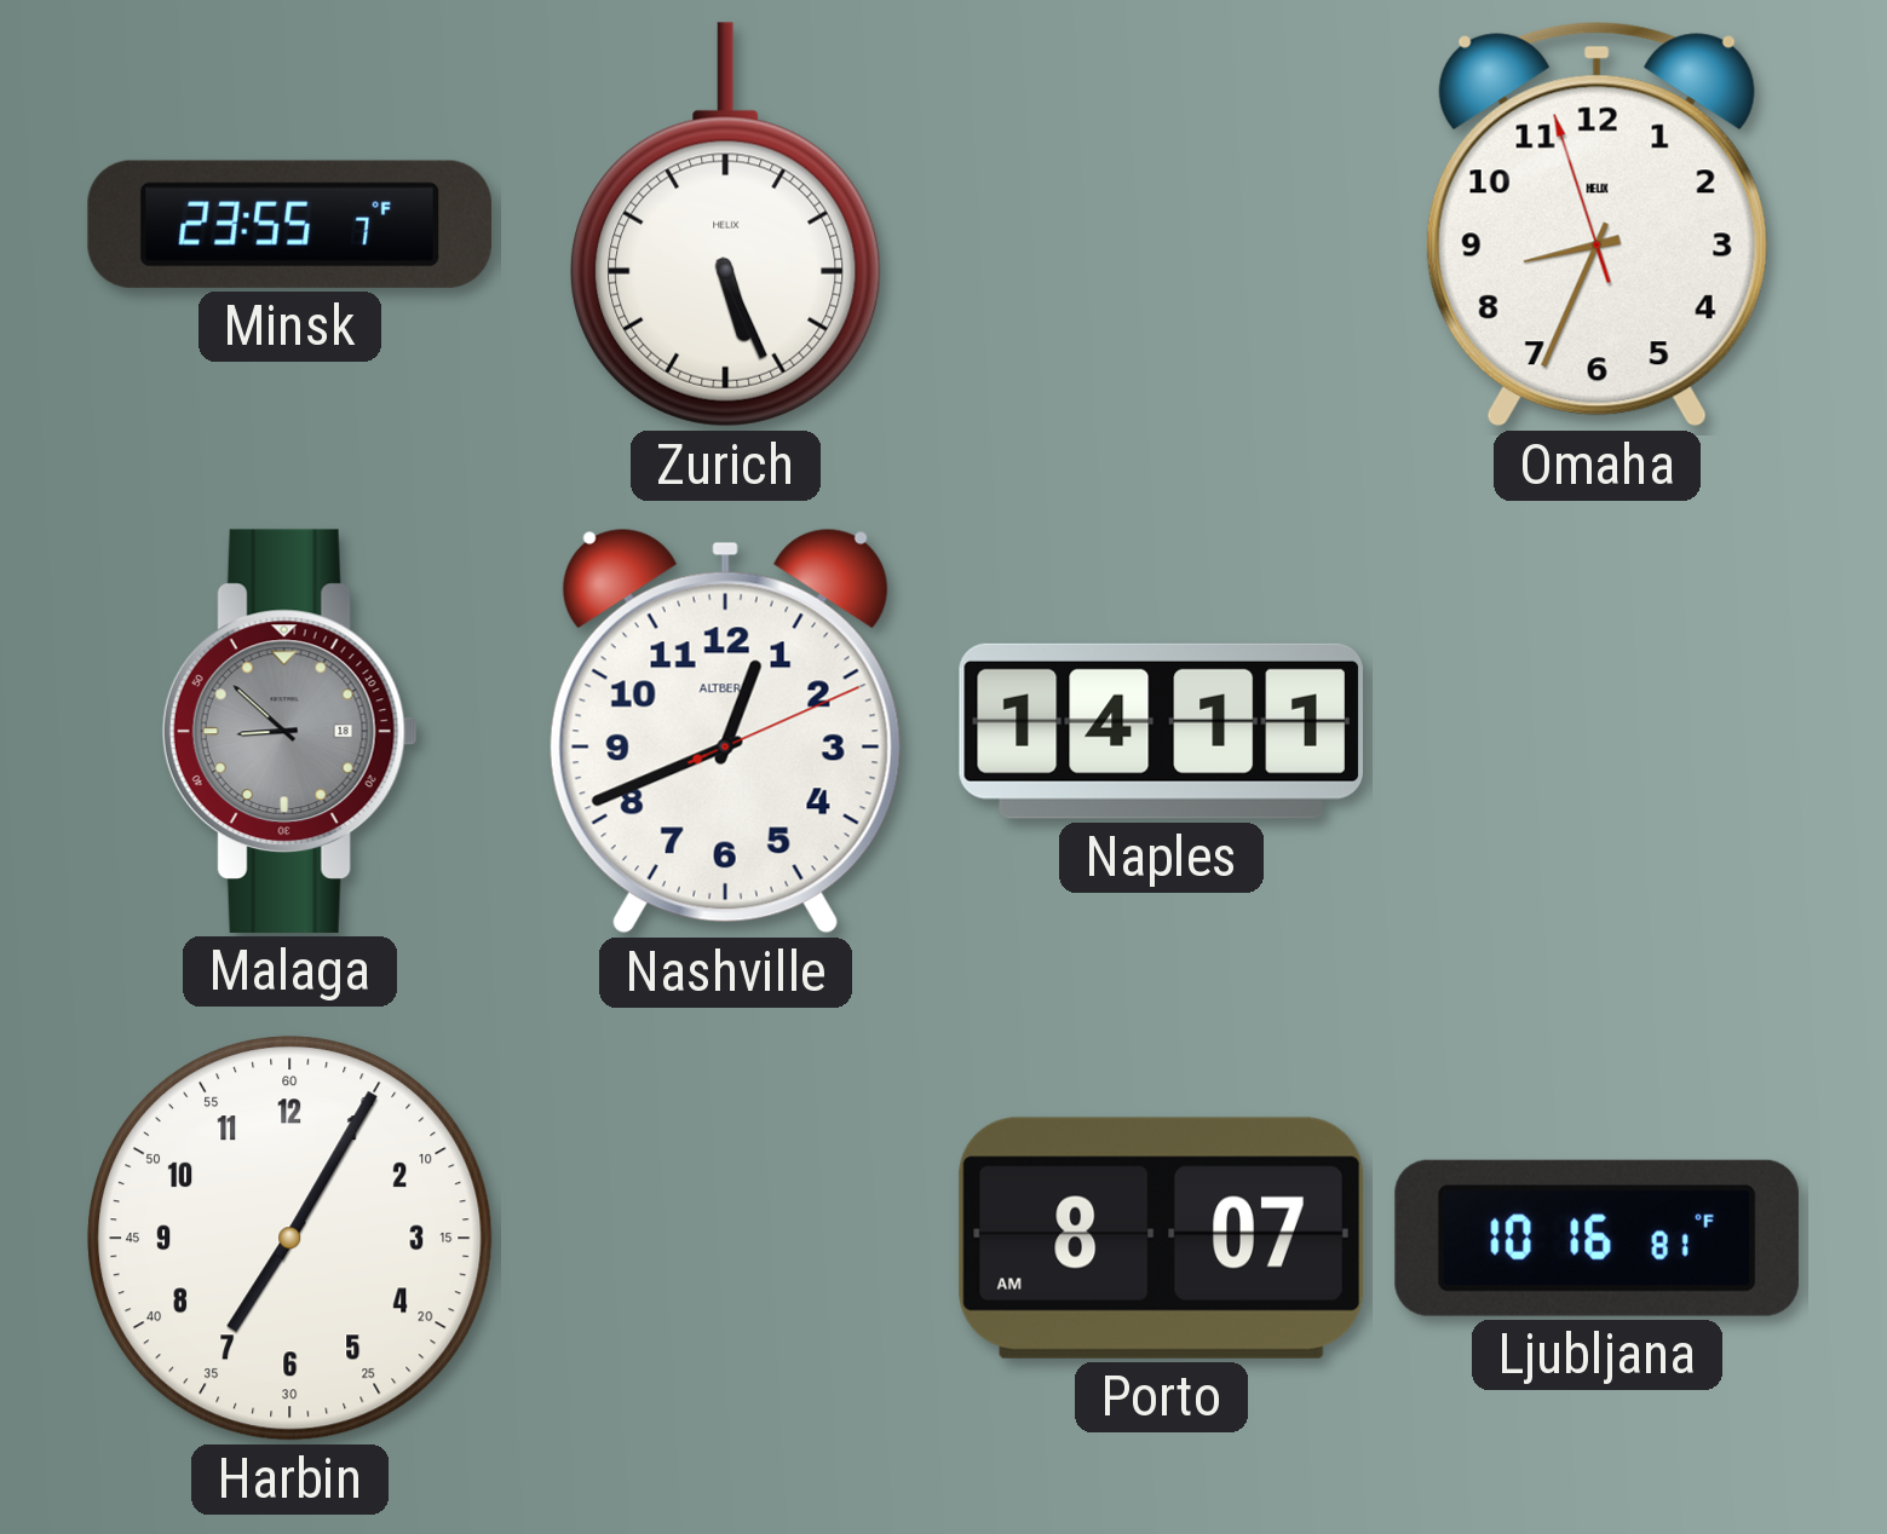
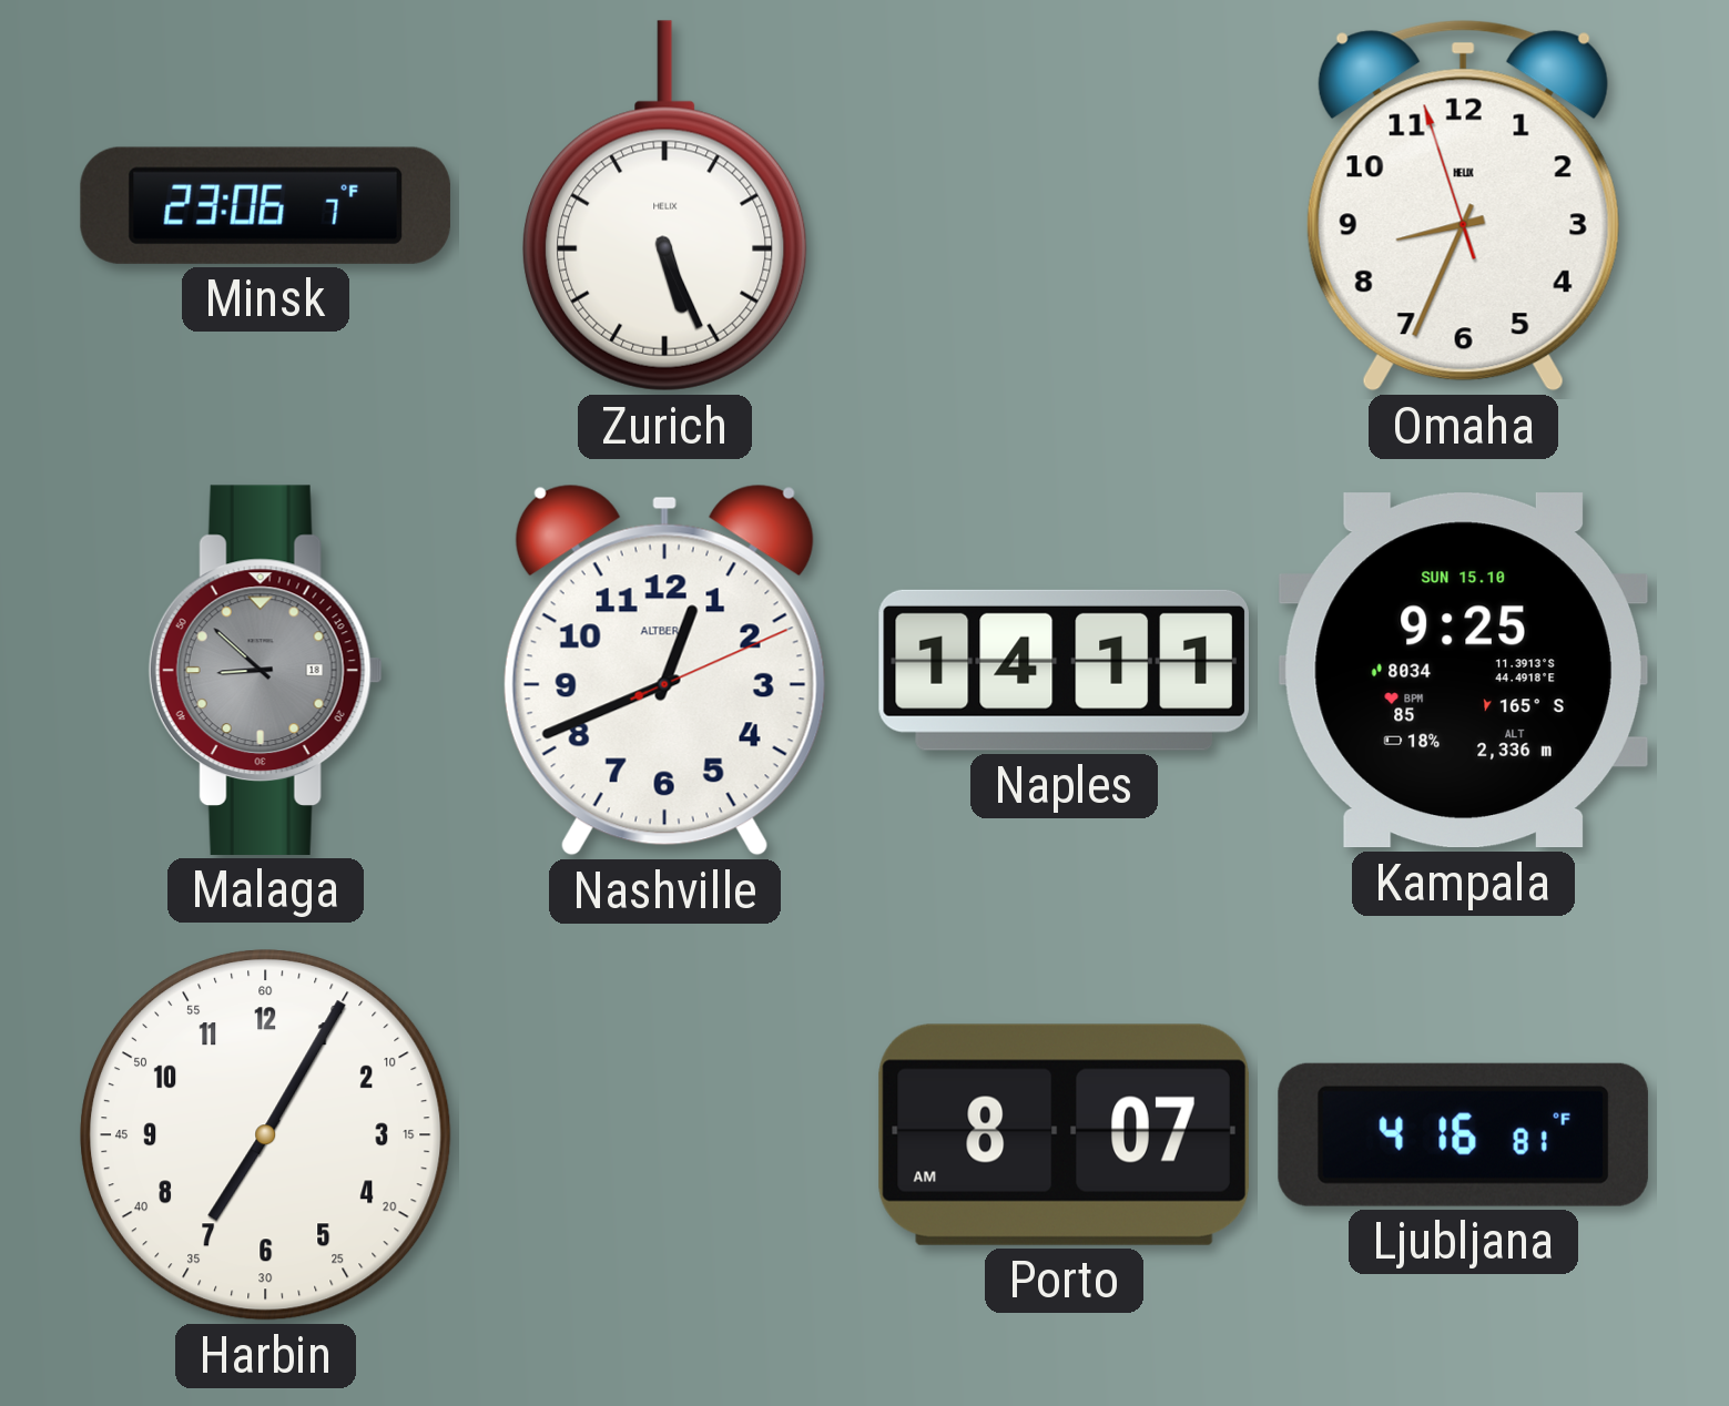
Minsk: 23:55 -> 23:06
Kampala: none -> 9:25
Ljubljana: 10:16 -> 4:16
